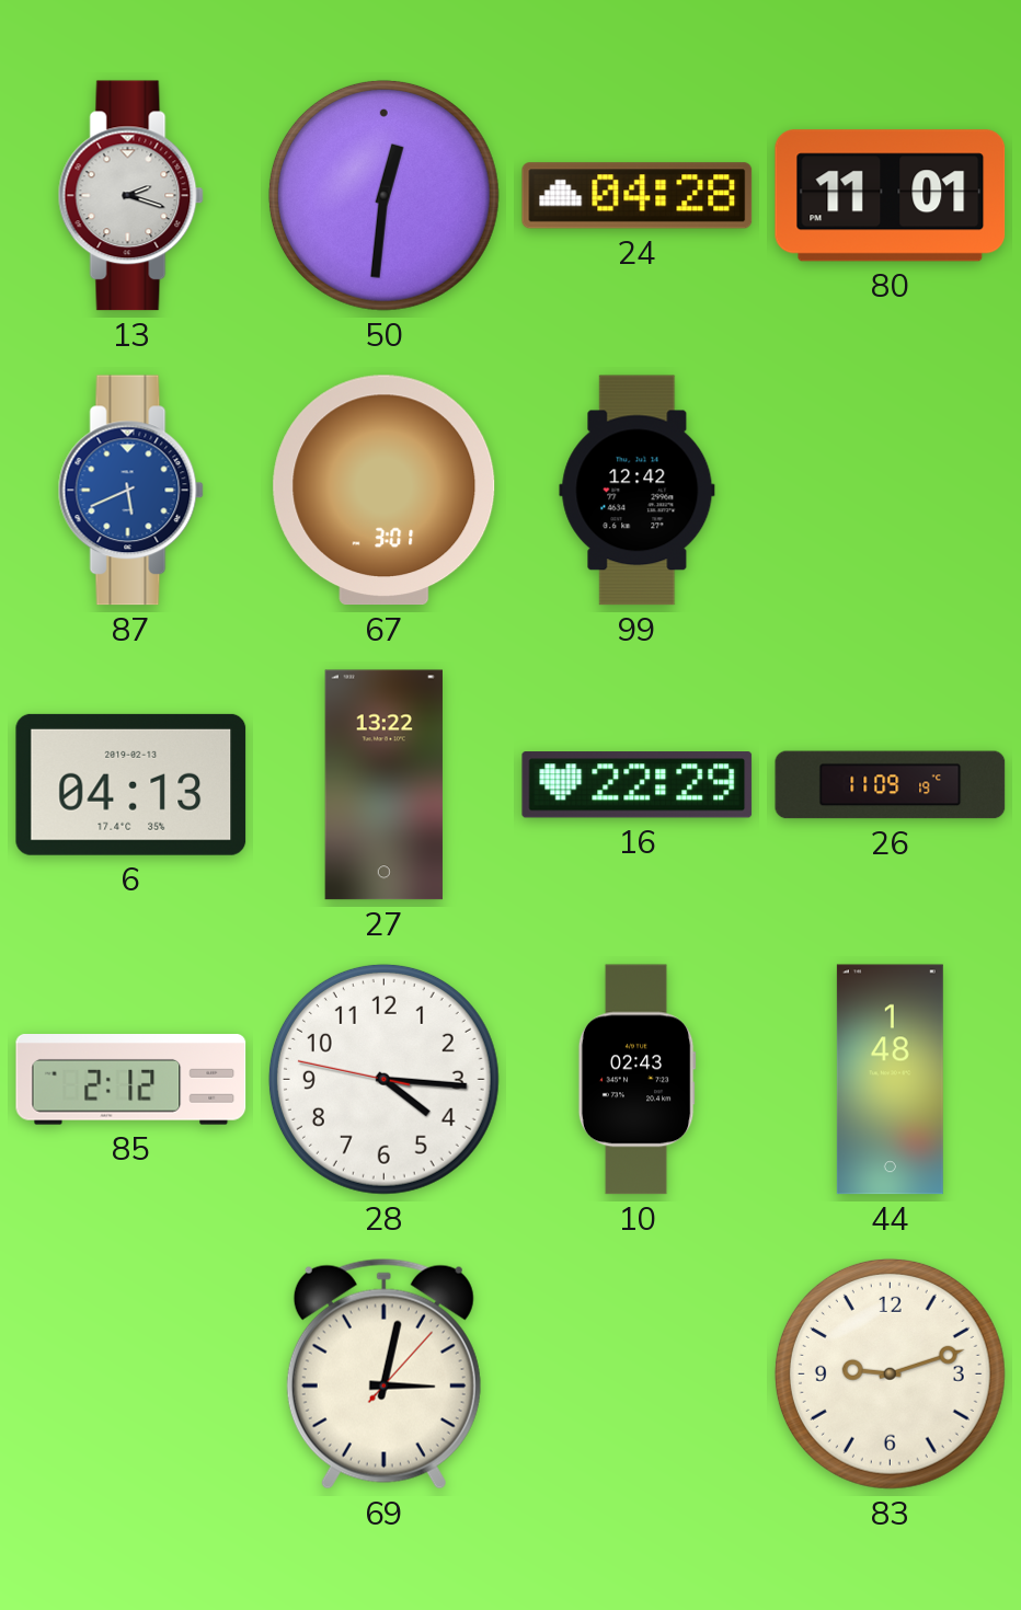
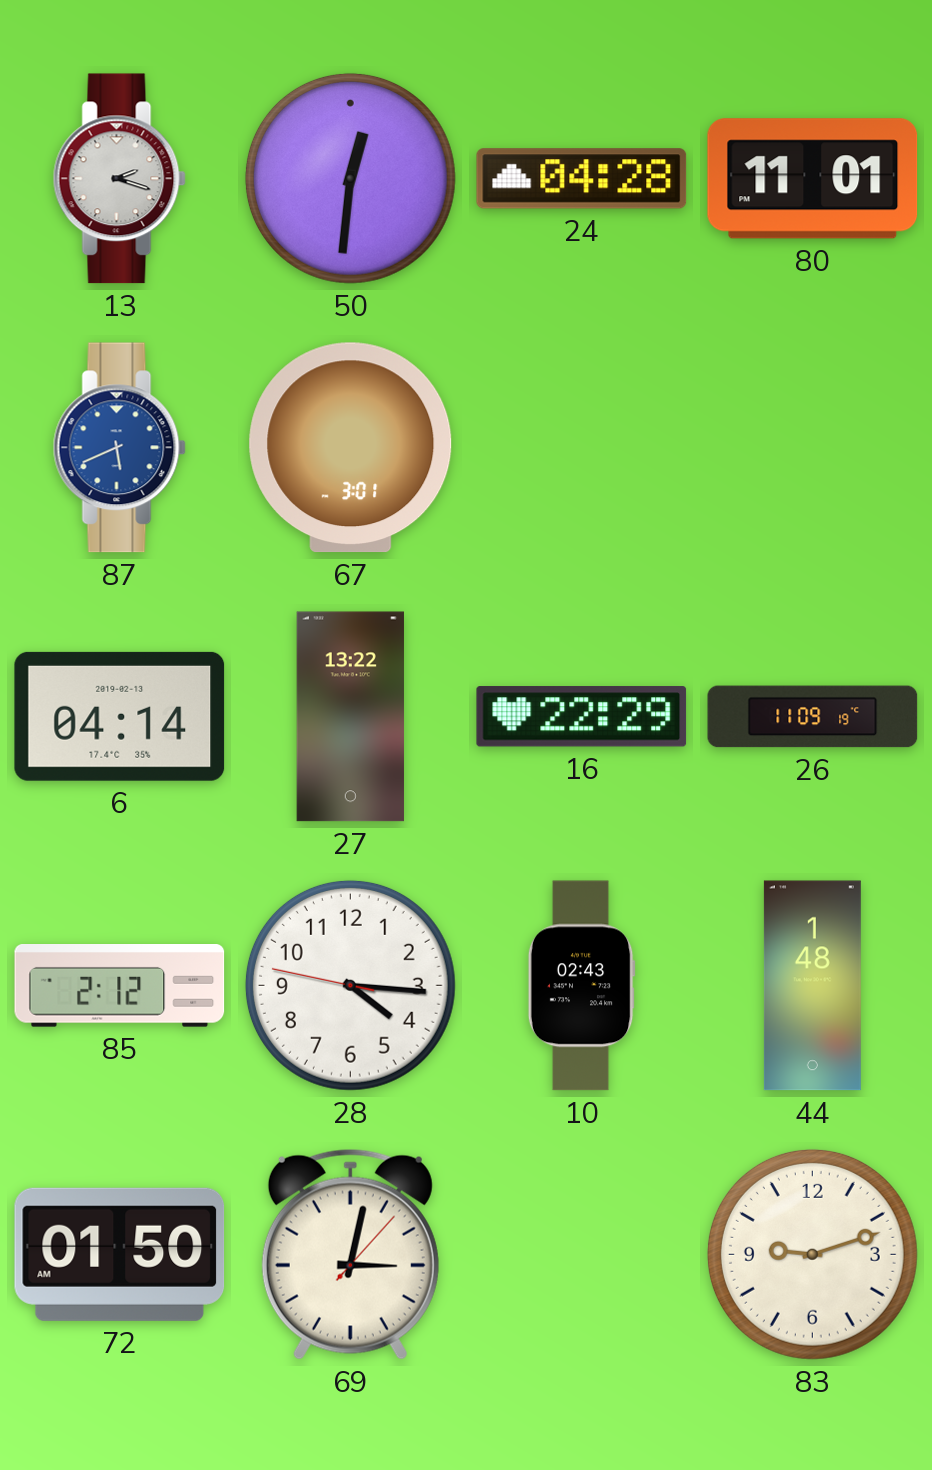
99: 12:42 -> none
6: 04:13 -> 04:14
72: none -> 01:50
